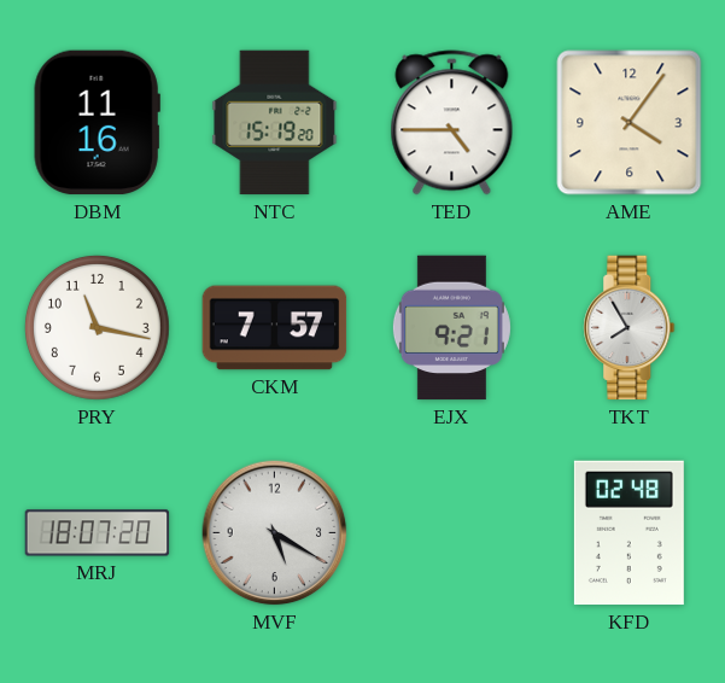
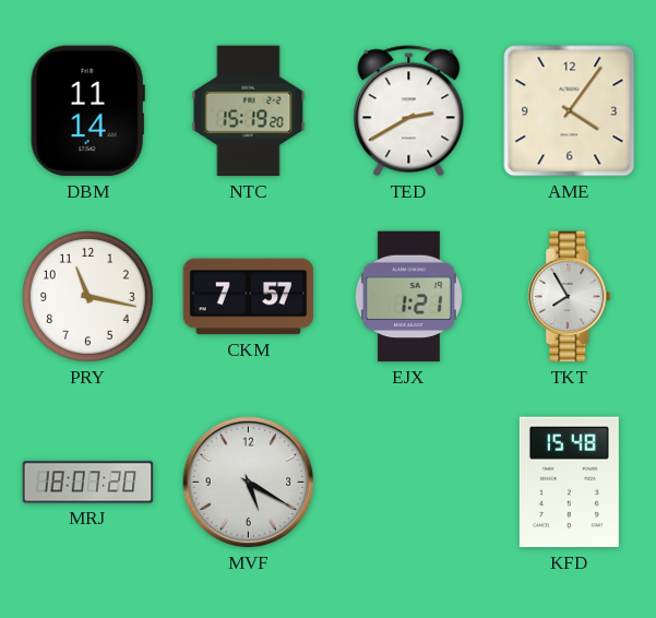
DBM: 11:16 -> 11:14
TED: 4:45 -> 2:40
EJX: 9:21 -> 1:21
KFD: 02:48 -> 15:48
